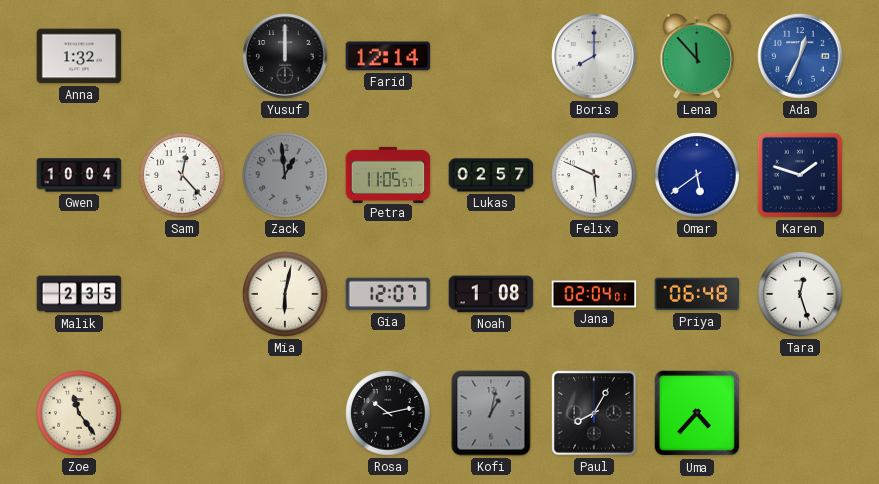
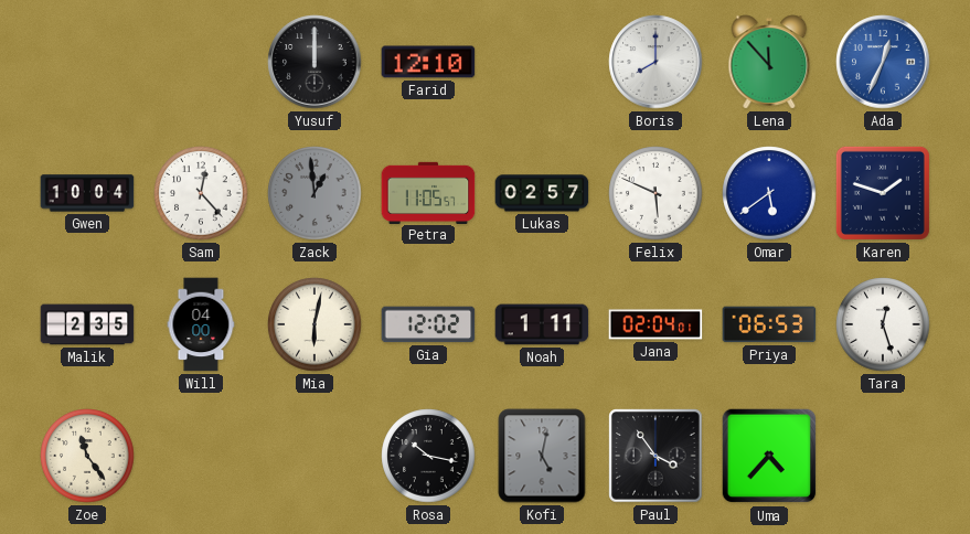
Anna: 1:32 -> none
Farid: 12:14 -> 12:10
Will: none -> 04:00
Gia: 12:07 -> 12:02
Noah: 1:08 -> 1:11
Priya: 06:48 -> 06:53
Rosa: 10:13 -> 10:17
Kofi: 1:02 -> 5:02
Paul: 8:05 -> 3:54
